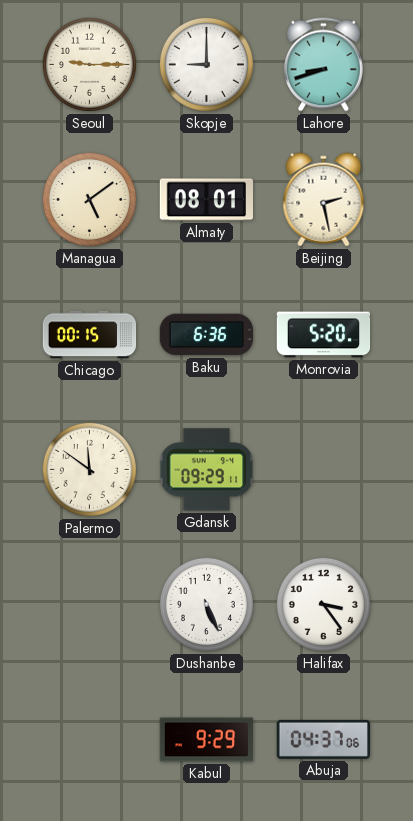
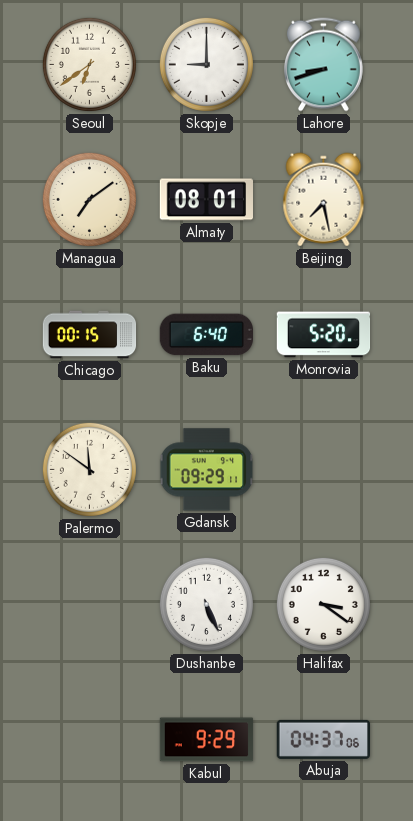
Seoul: 9:15 -> 6:39
Managua: 5:09 -> 7:09
Beijing: 2:28 -> 7:28
Baku: 6:36 -> 6:40
Halifax: 3:24 -> 3:21
